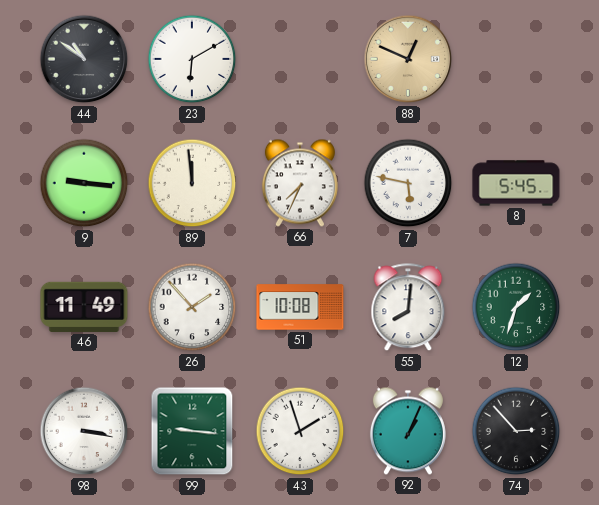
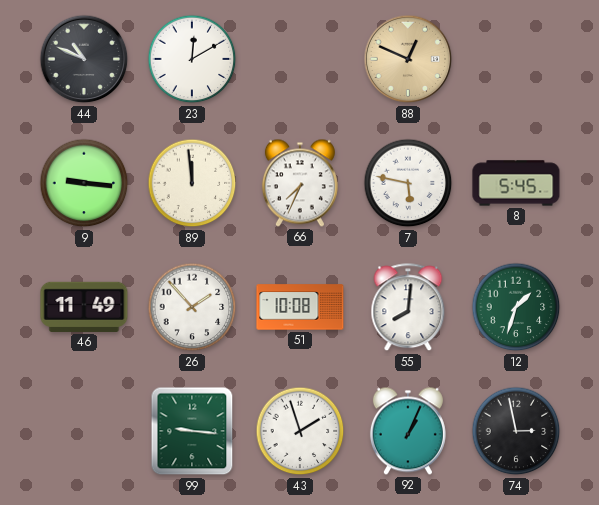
44: 10:51 -> 10:49
23: 6:10 -> 12:10
98: 3:17 -> none
74: 2:53 -> 2:58
